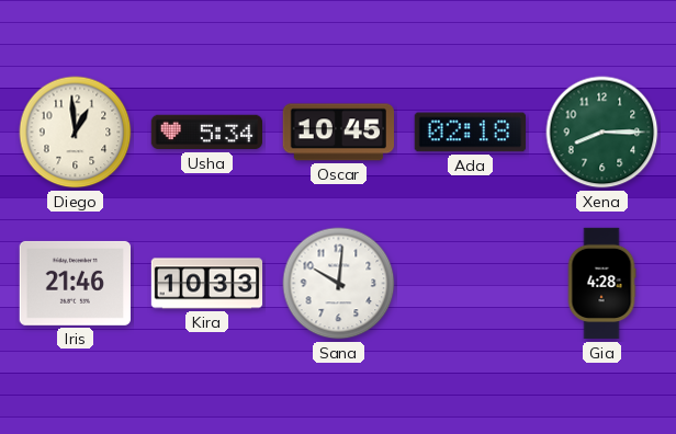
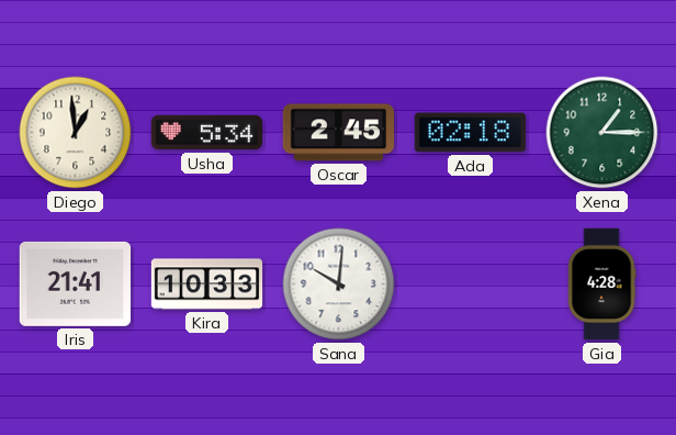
Oscar: 10:45 -> 2:45
Xena: 8:15 -> 1:15
Iris: 21:46 -> 21:41
